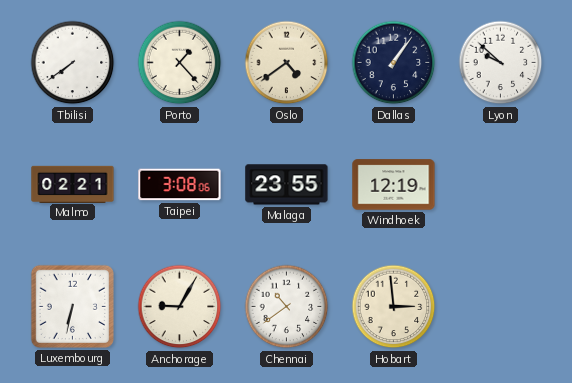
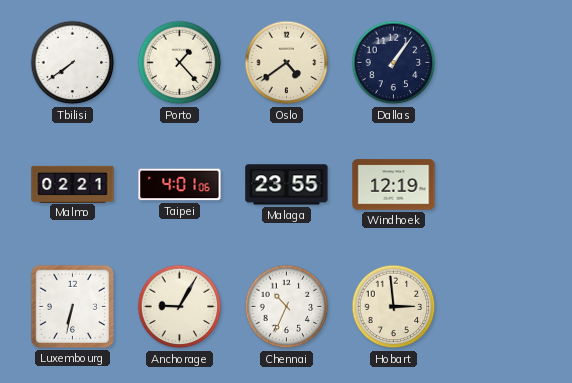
Lyon: 9:52 -> none
Taipei: 3:08 -> 4:01
Chennai: 10:39 -> 10:34
